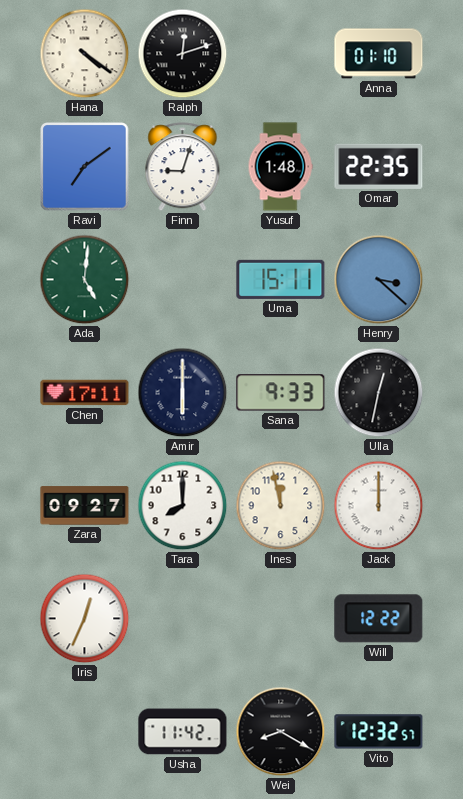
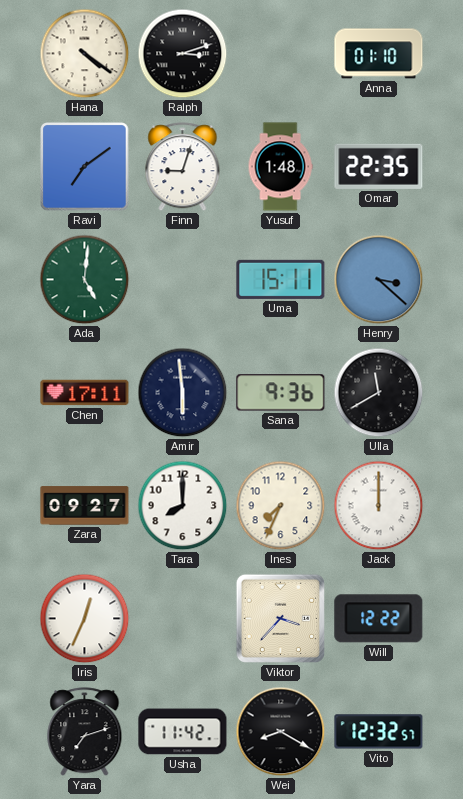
Ralph: 12:12 -> 3:12
Amir: 6:00 -> 5:59
Sana: 9:33 -> 9:36
Ulla: 12:32 -> 11:40
Ines: 11:58 -> 7:34
Viktor: none -> 3:37
Yara: none -> 7:12
